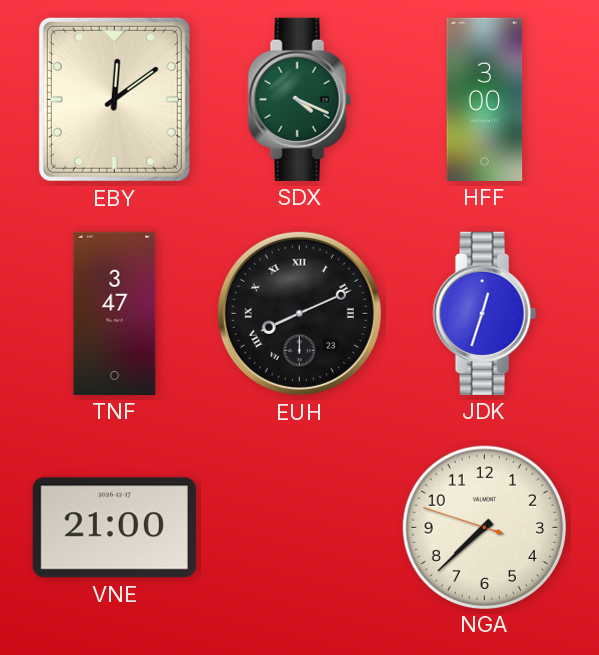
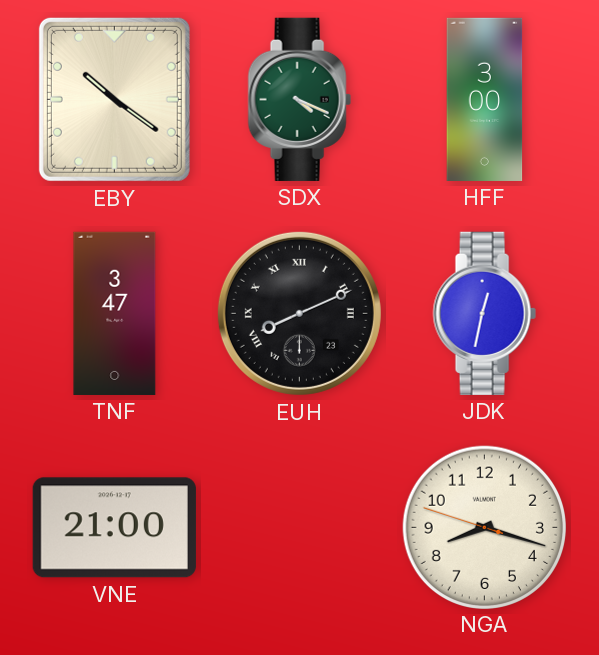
EBY: 12:09 -> 10:21
JDK: 12:33 -> 12:32
NGA: 7:37 -> 8:17
